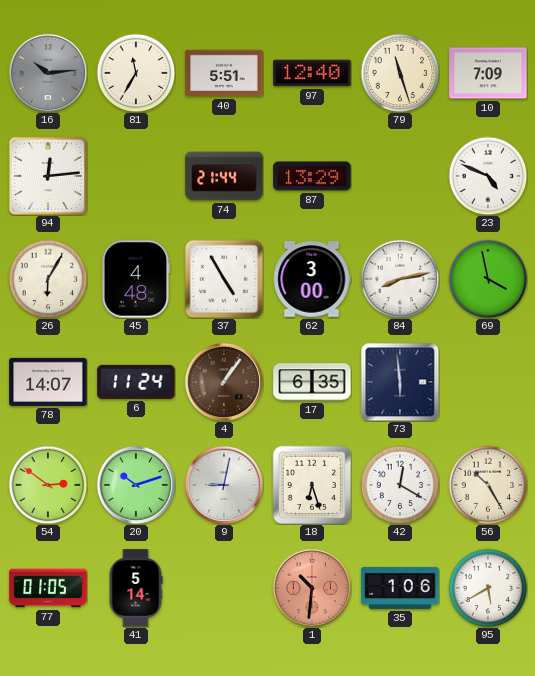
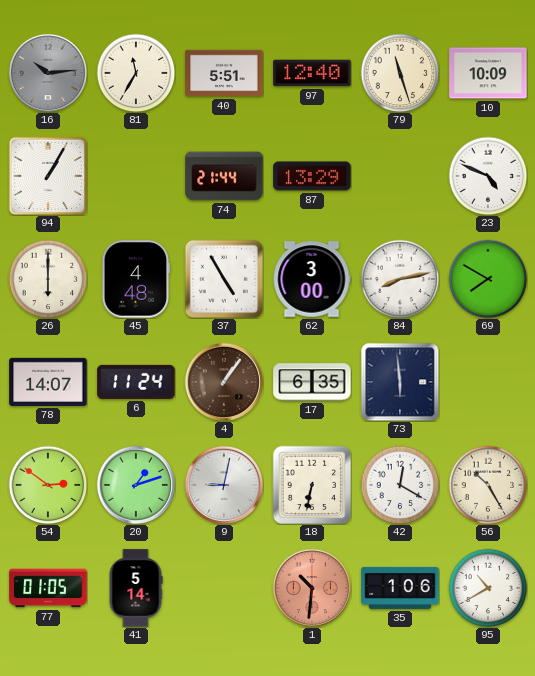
10: 7:09 -> 10:09
94: 12:14 -> 1:05
26: 6:05 -> 6:00
69: 3:58 -> 7:50
20: 10:12 -> 1:12
18: 6:27 -> 6:32
95: 5:40 -> 10:40
